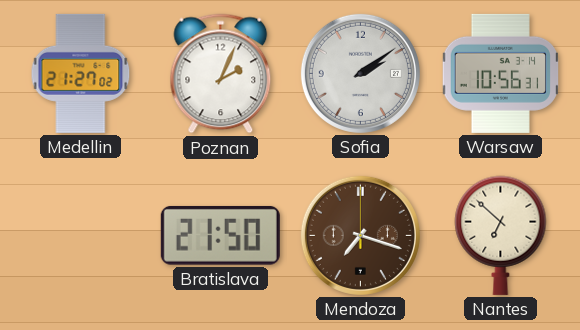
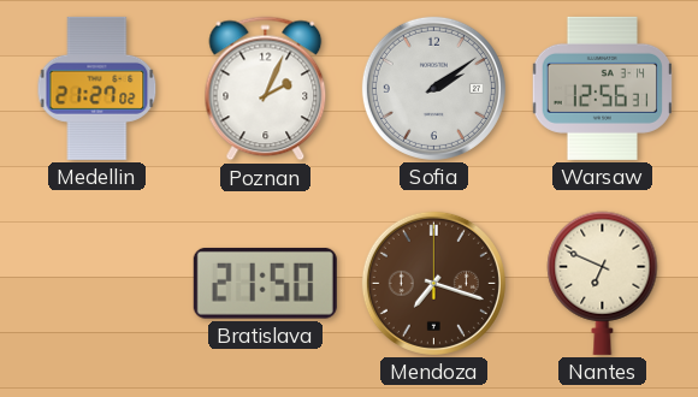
Warsaw: 10:56 -> 12:56
Nantes: 6:52 -> 6:49
